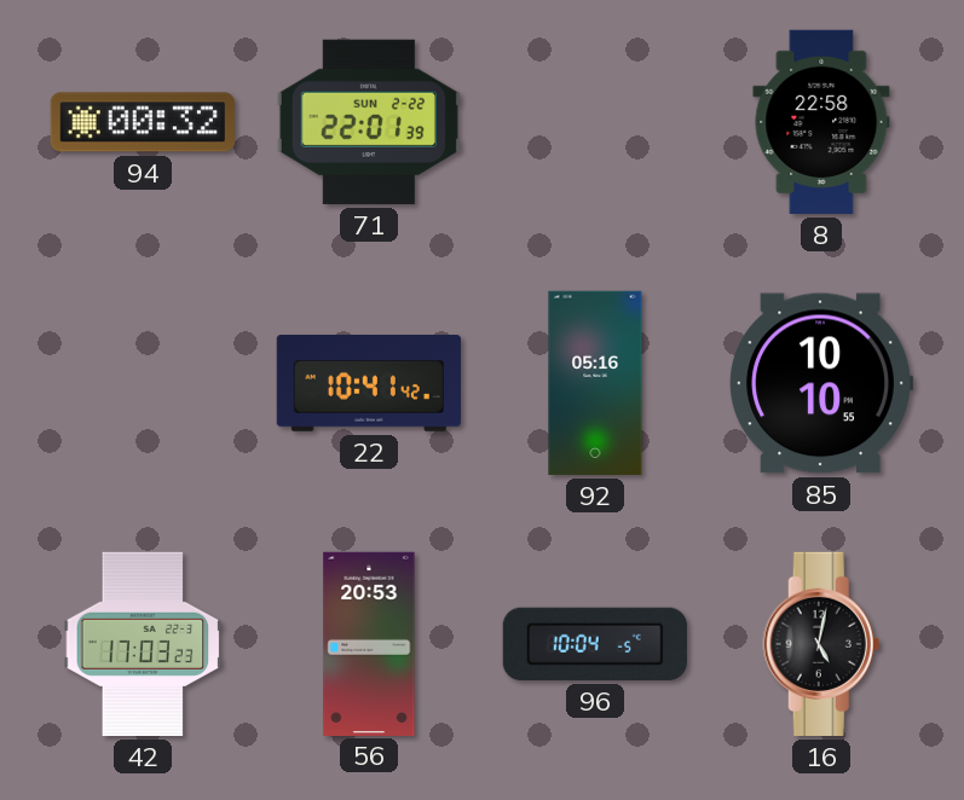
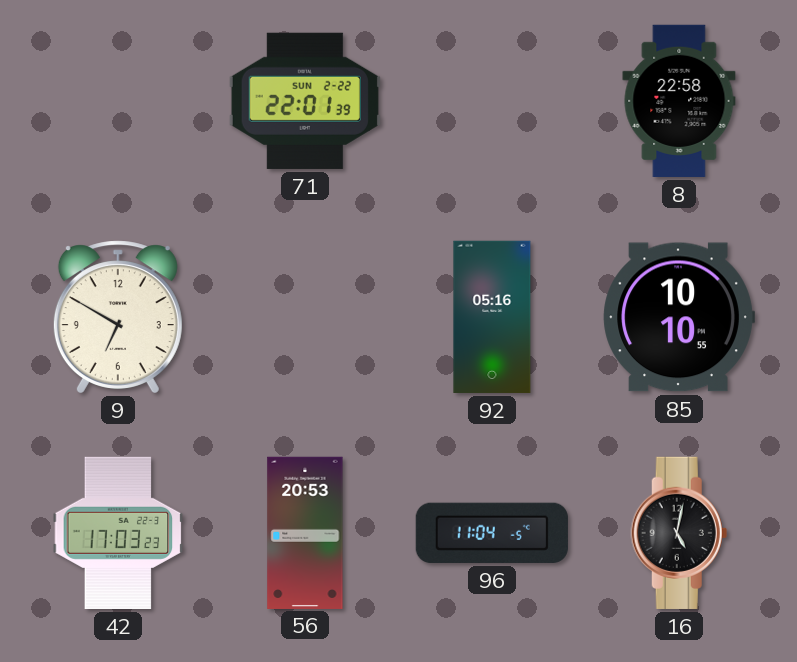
94: 00:32 -> none
9: none -> 6:50
22: 10:41 -> none
96: 10:04 -> 11:04
